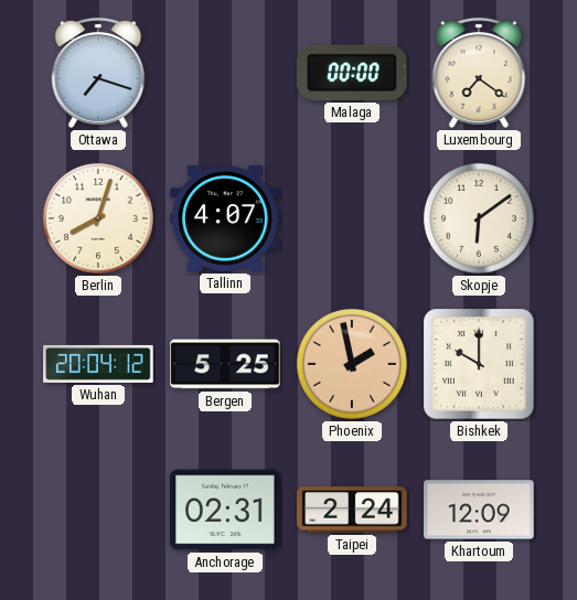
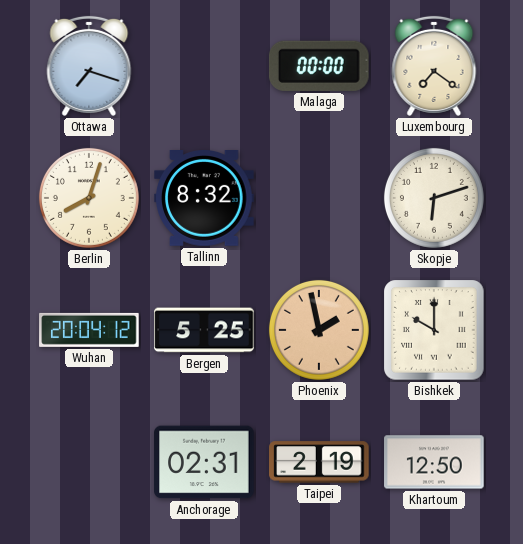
Tallinn: 4:07 -> 8:32
Skopje: 6:09 -> 6:12
Taipei: 2:24 -> 2:19
Khartoum: 12:09 -> 12:50
